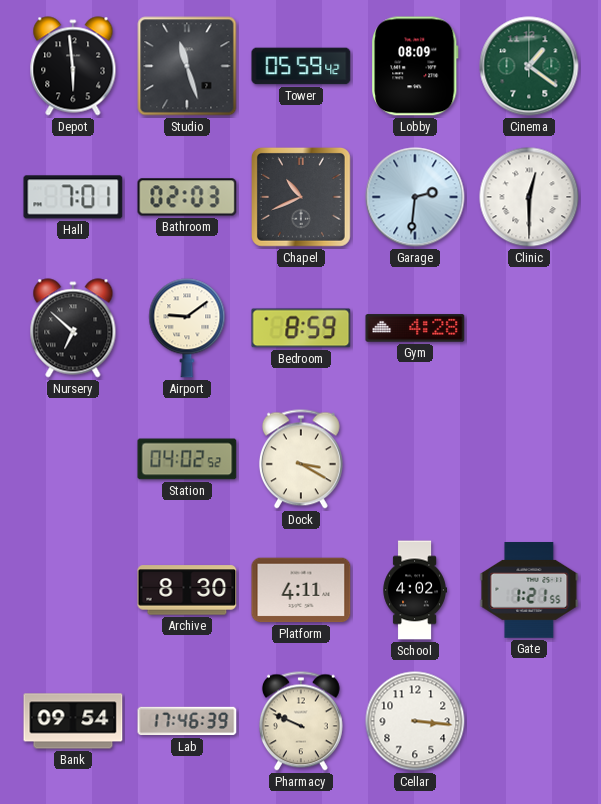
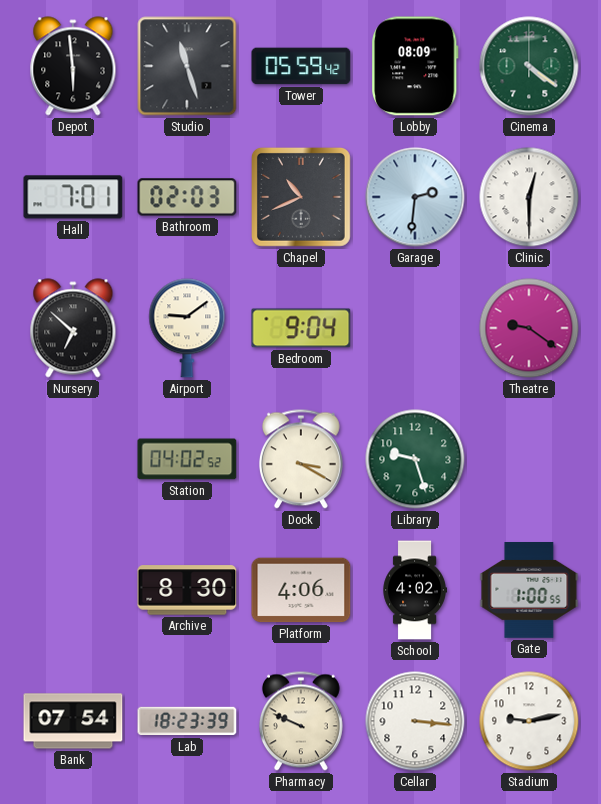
Cinema: 1:21 -> 4:21
Bedroom: 8:59 -> 9:04
Gym: 4:28 -> none
Theatre: none -> 9:21
Library: none -> 9:27
Platform: 4:11 -> 4:06
Gate: 1:21 -> 1:00
Bank: 09:54 -> 07:54
Lab: 17:46 -> 18:23
Stadium: none -> 9:13
